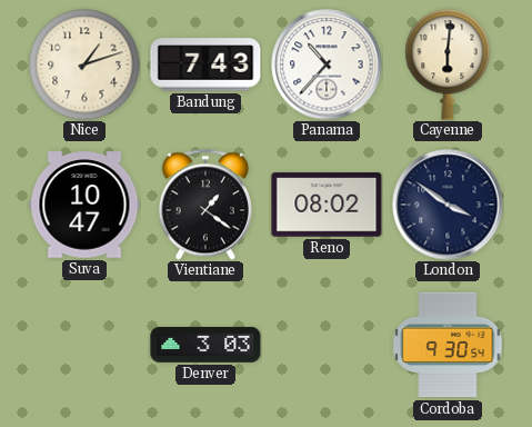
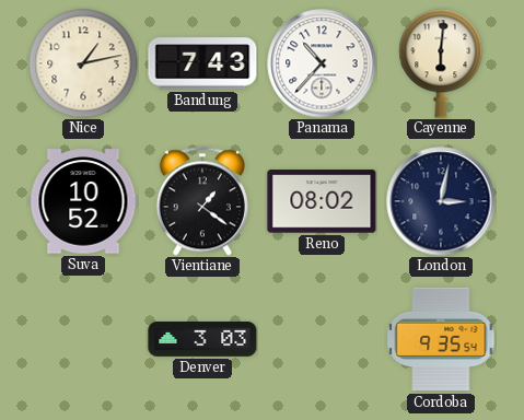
Nice: 1:12 -> 1:13
Suva: 10:47 -> 10:52
London: 3:51 -> 3:02
Cordoba: 9:30 -> 9:35
